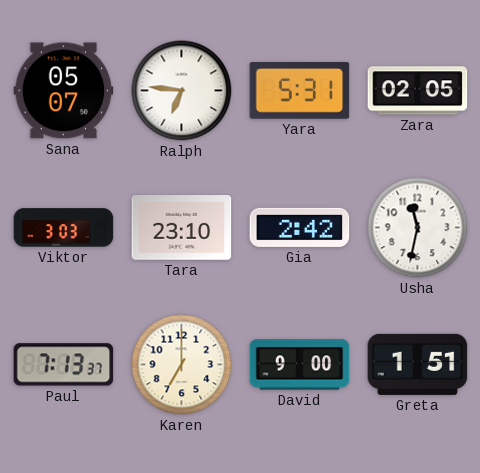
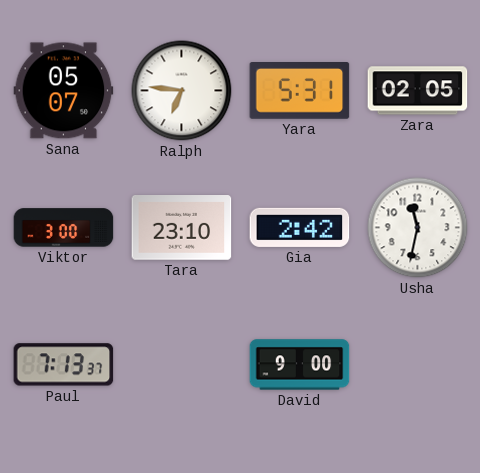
Viktor: 3:03 -> 3:00
Karen: 7:00 -> none
Greta: 1:51 -> none
